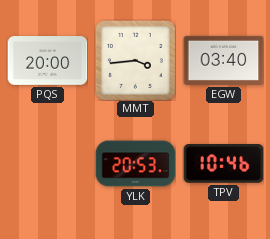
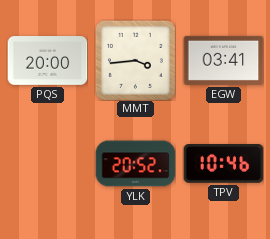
EGW: 03:40 -> 03:41
YLK: 20:53 -> 20:52
